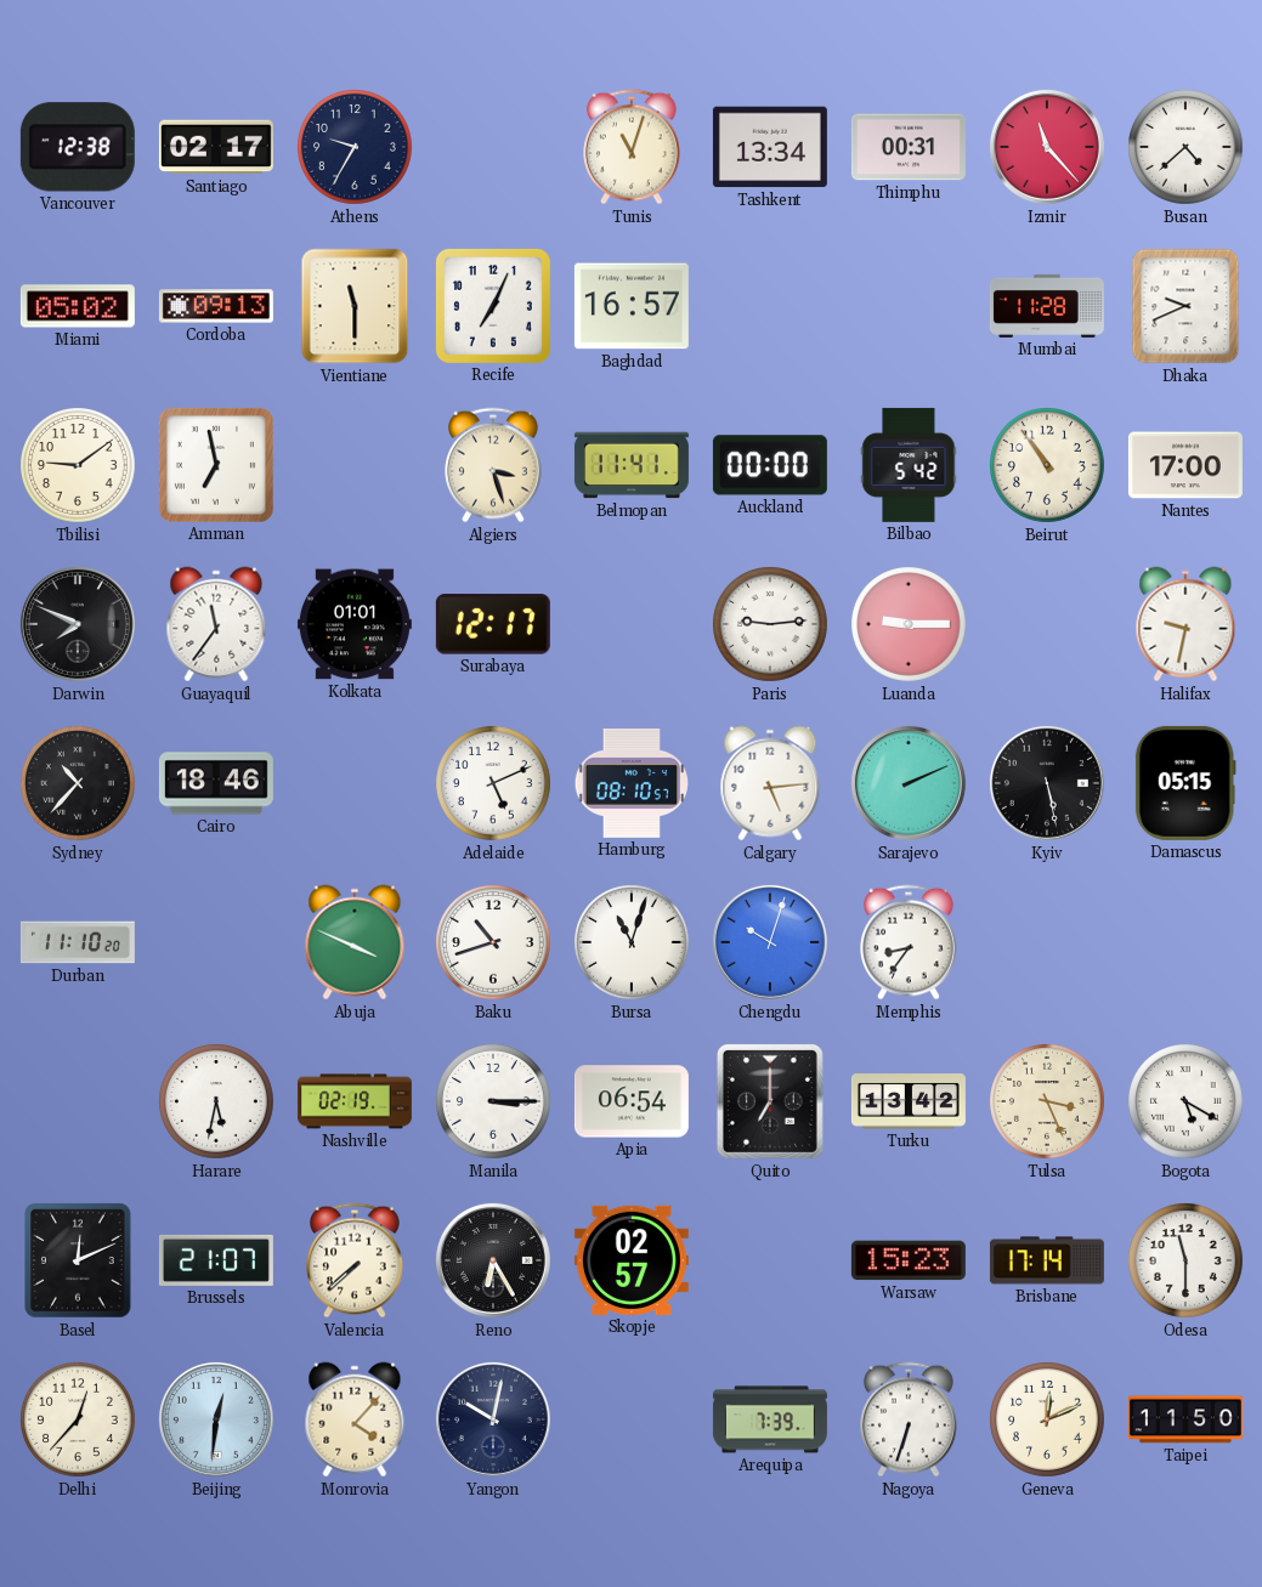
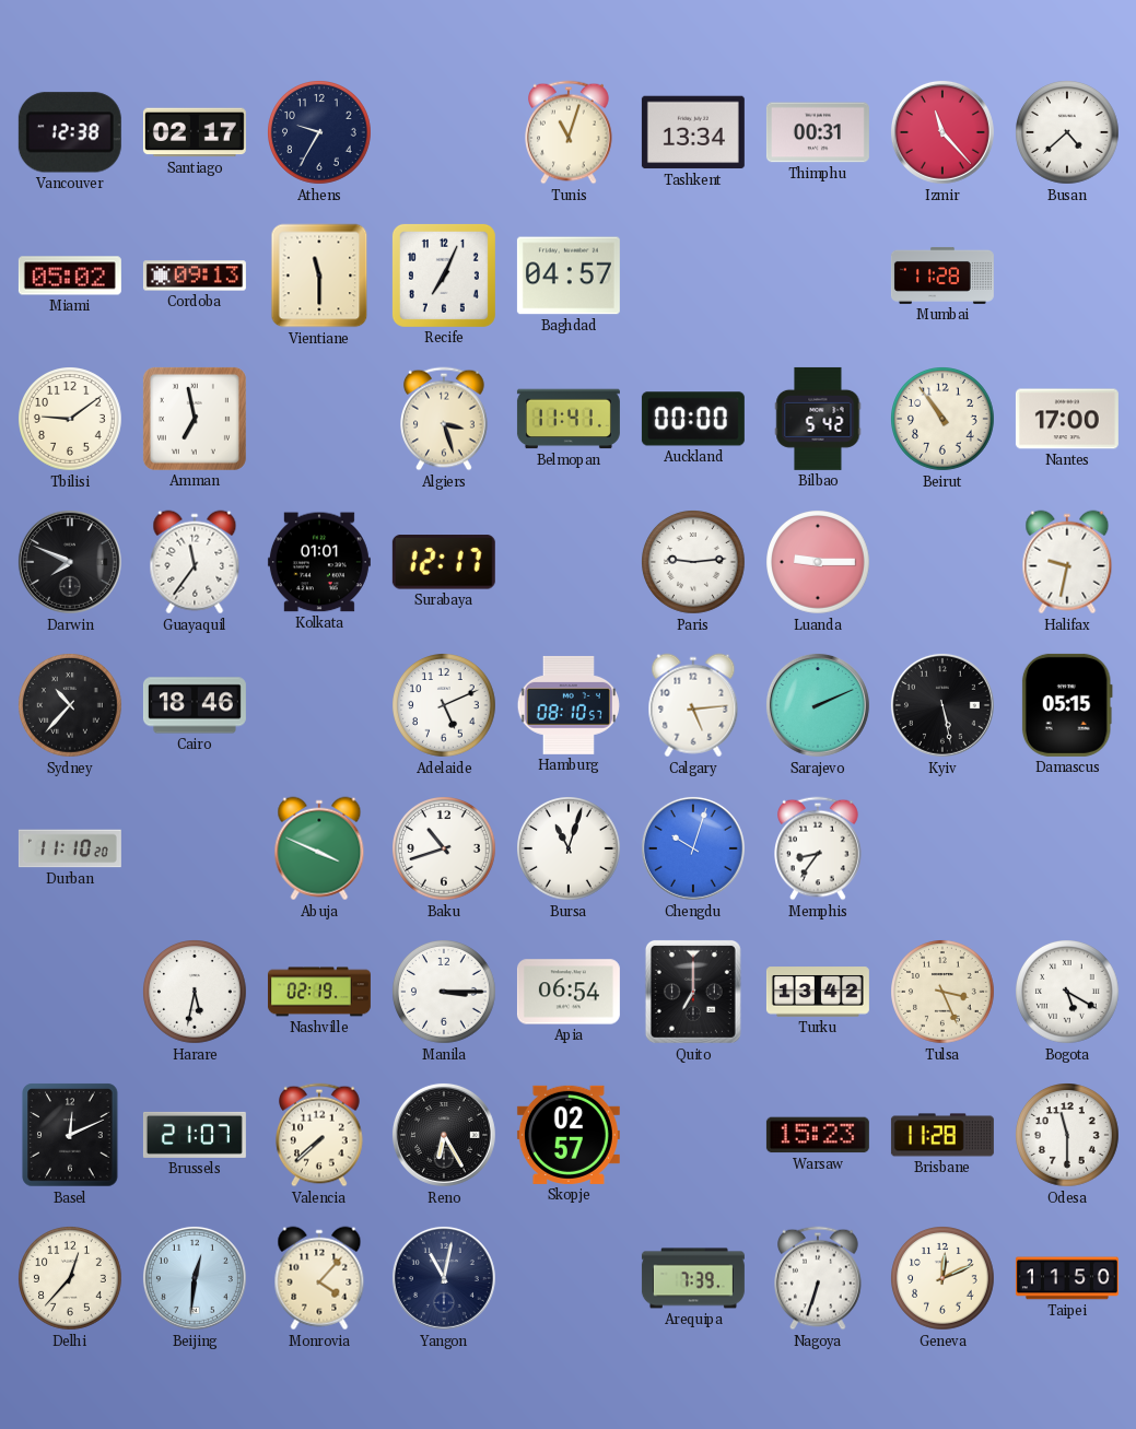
Baghdad: 16:57 -> 04:57
Dhaka: 9:41 -> none
Brisbane: 17:14 -> 11:28
Yangon: 10:02 -> 11:02
